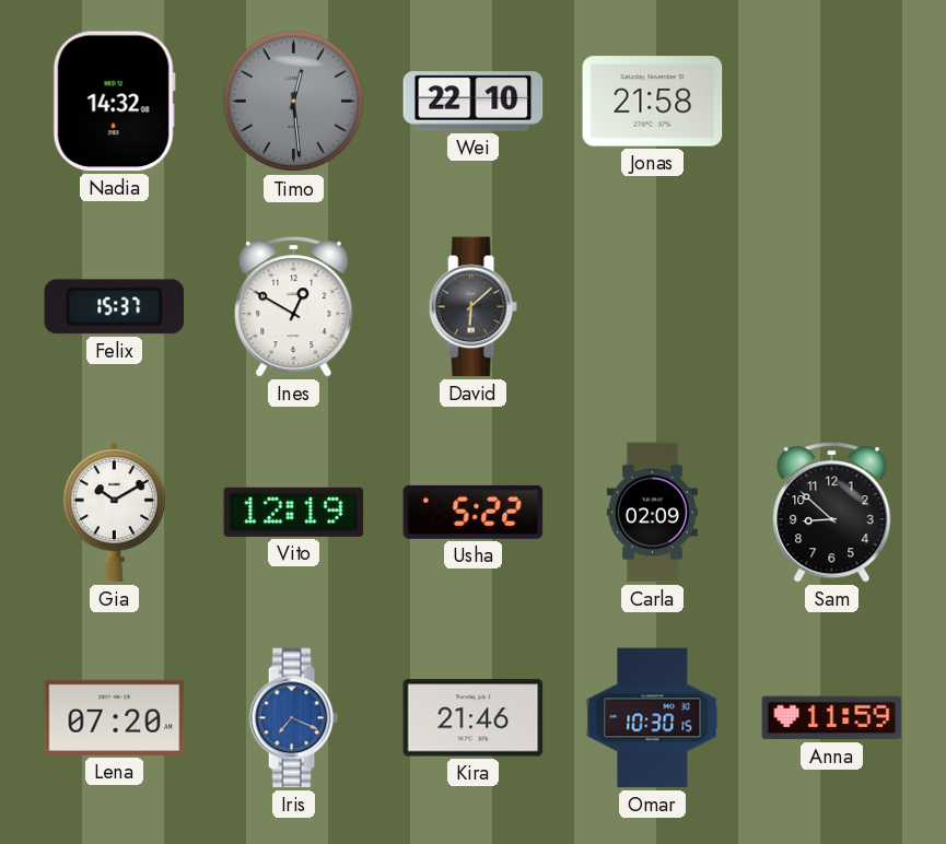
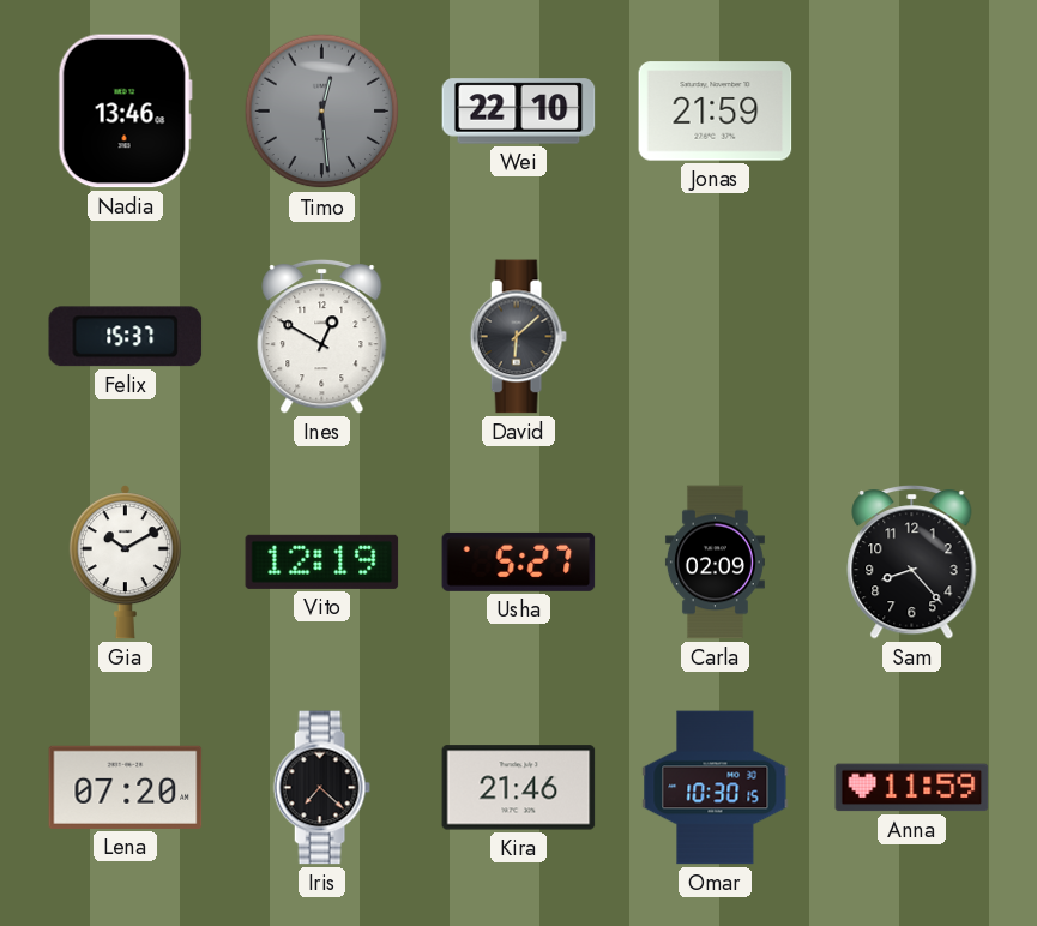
Nadia: 14:32 -> 13:46
Jonas: 21:58 -> 21:59
Usha: 5:22 -> 5:27
Sam: 8:52 -> 8:23
Iris: 7:19 -> 7:22
Iris dial: blue -> black
